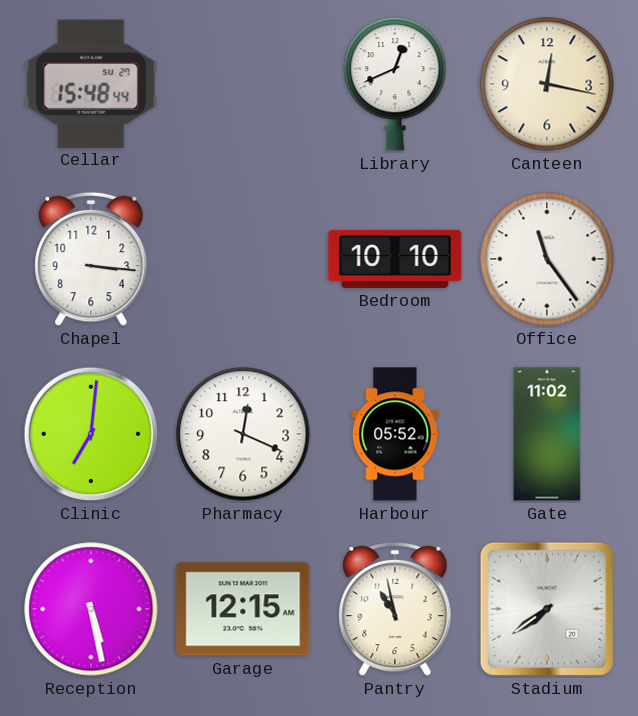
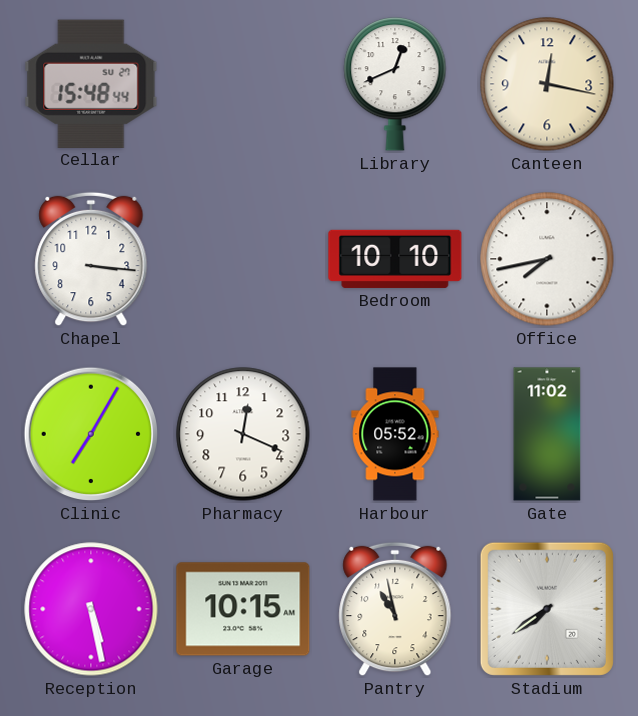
Office: 11:24 -> 7:43
Clinic: 7:01 -> 7:05
Garage: 12:15 -> 10:15
